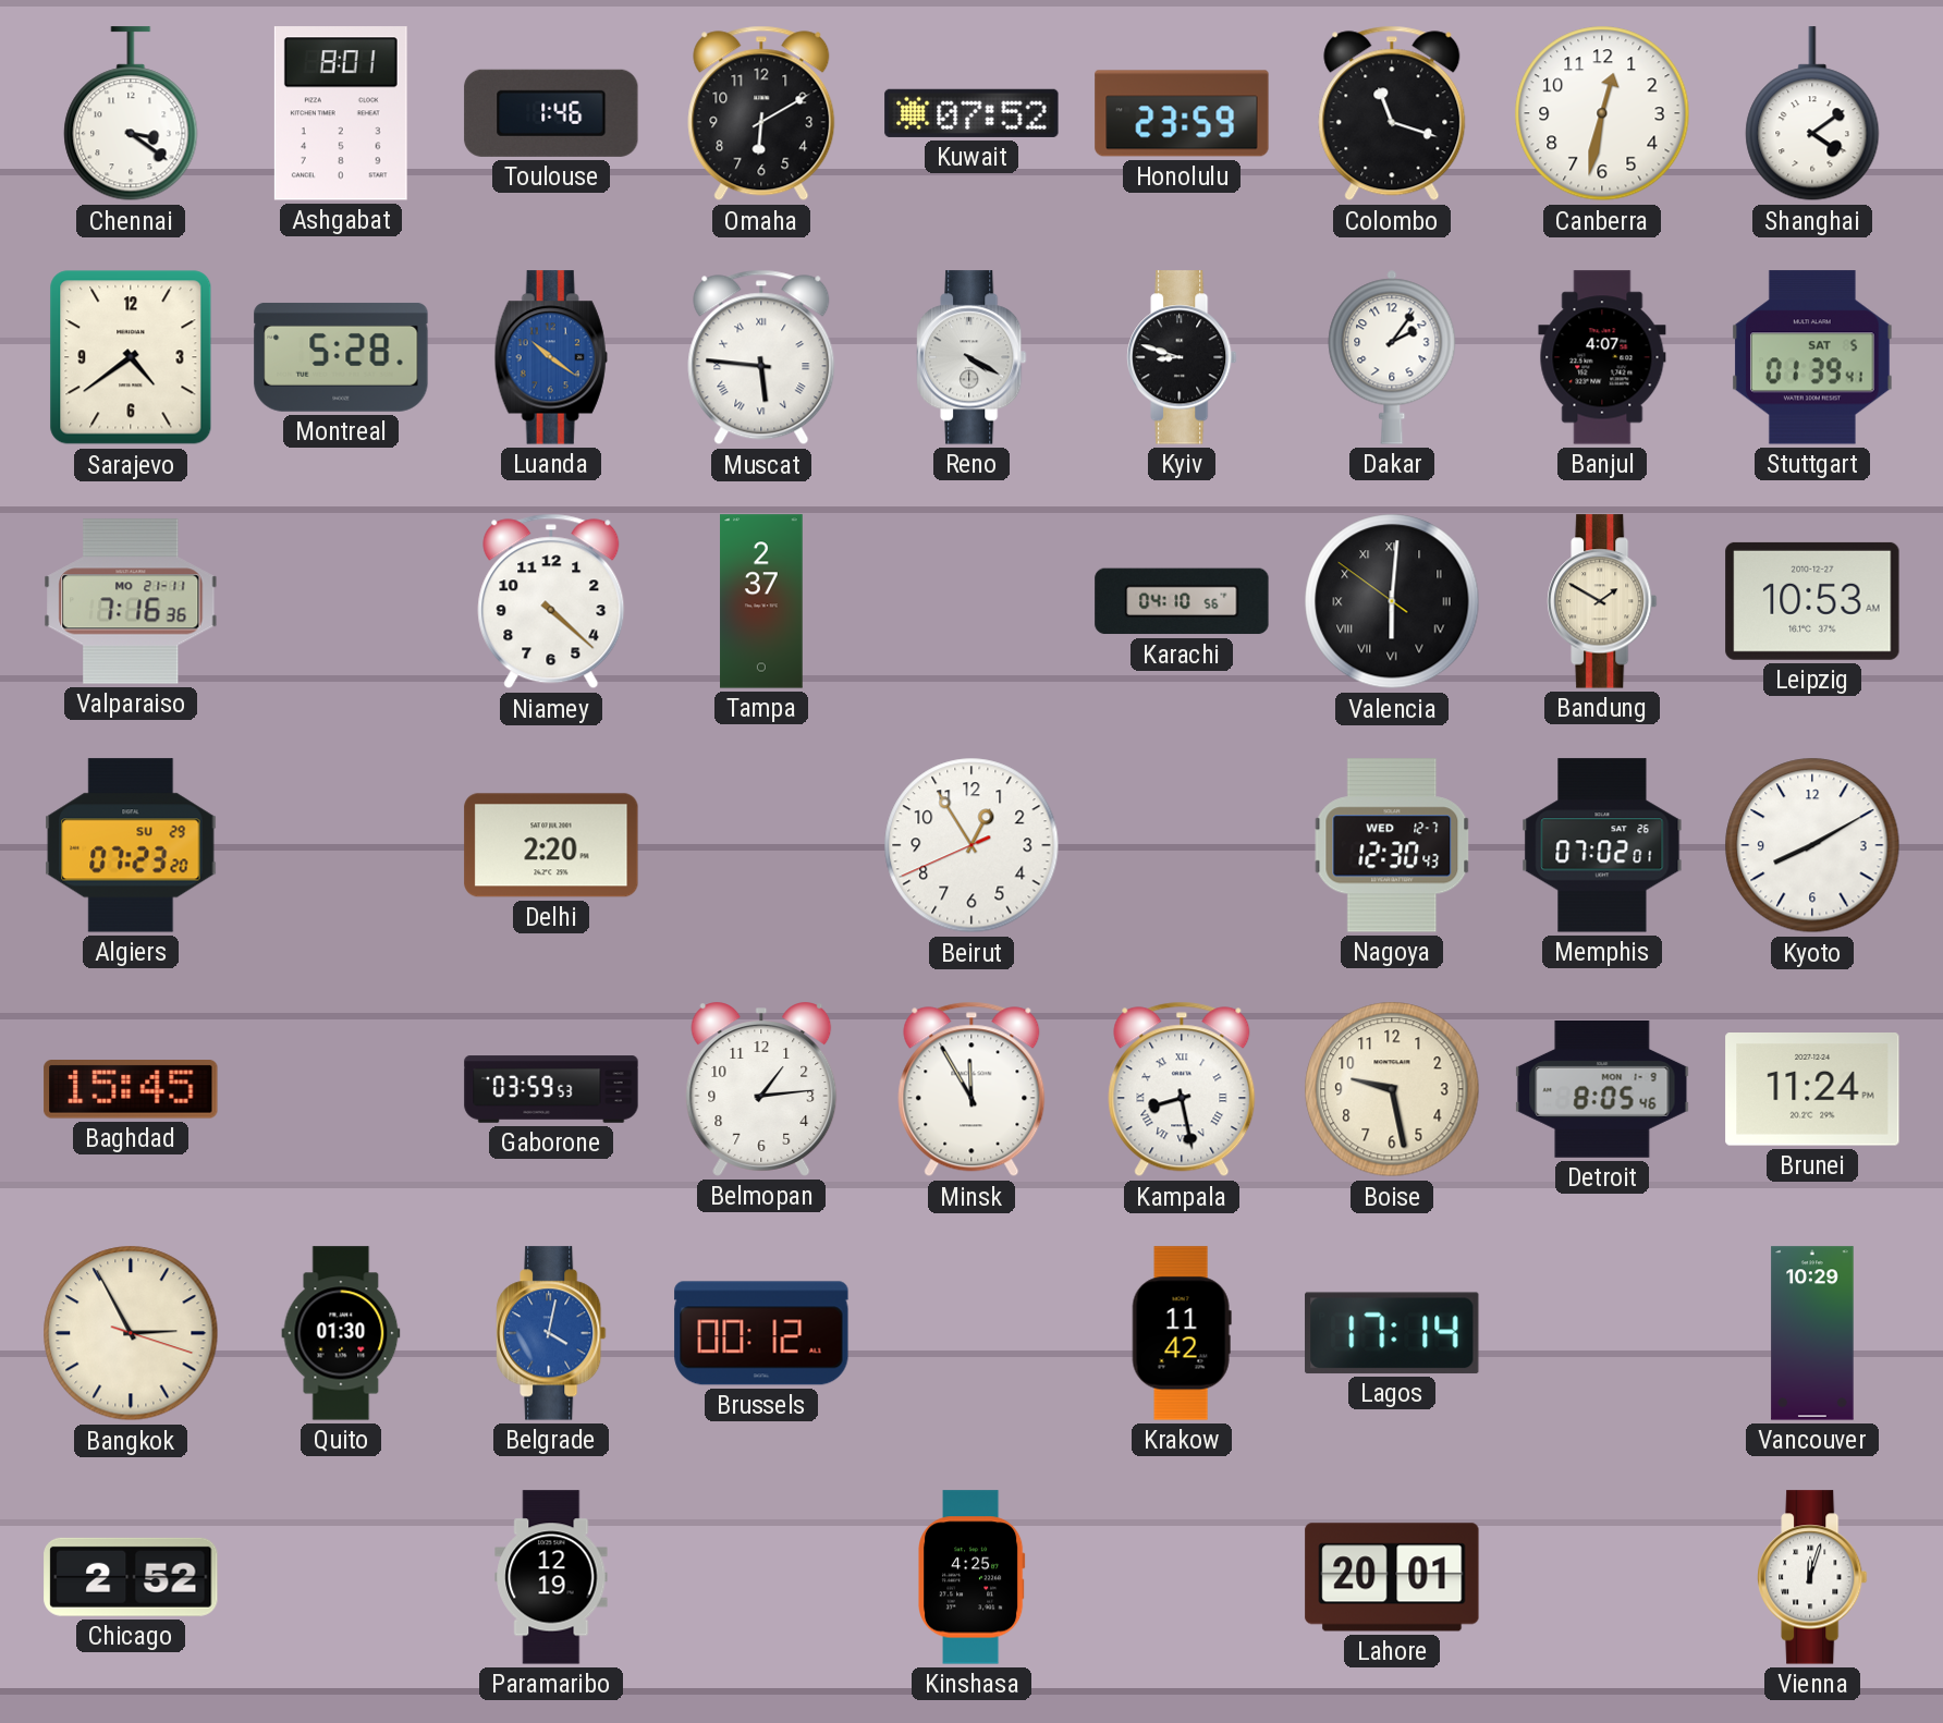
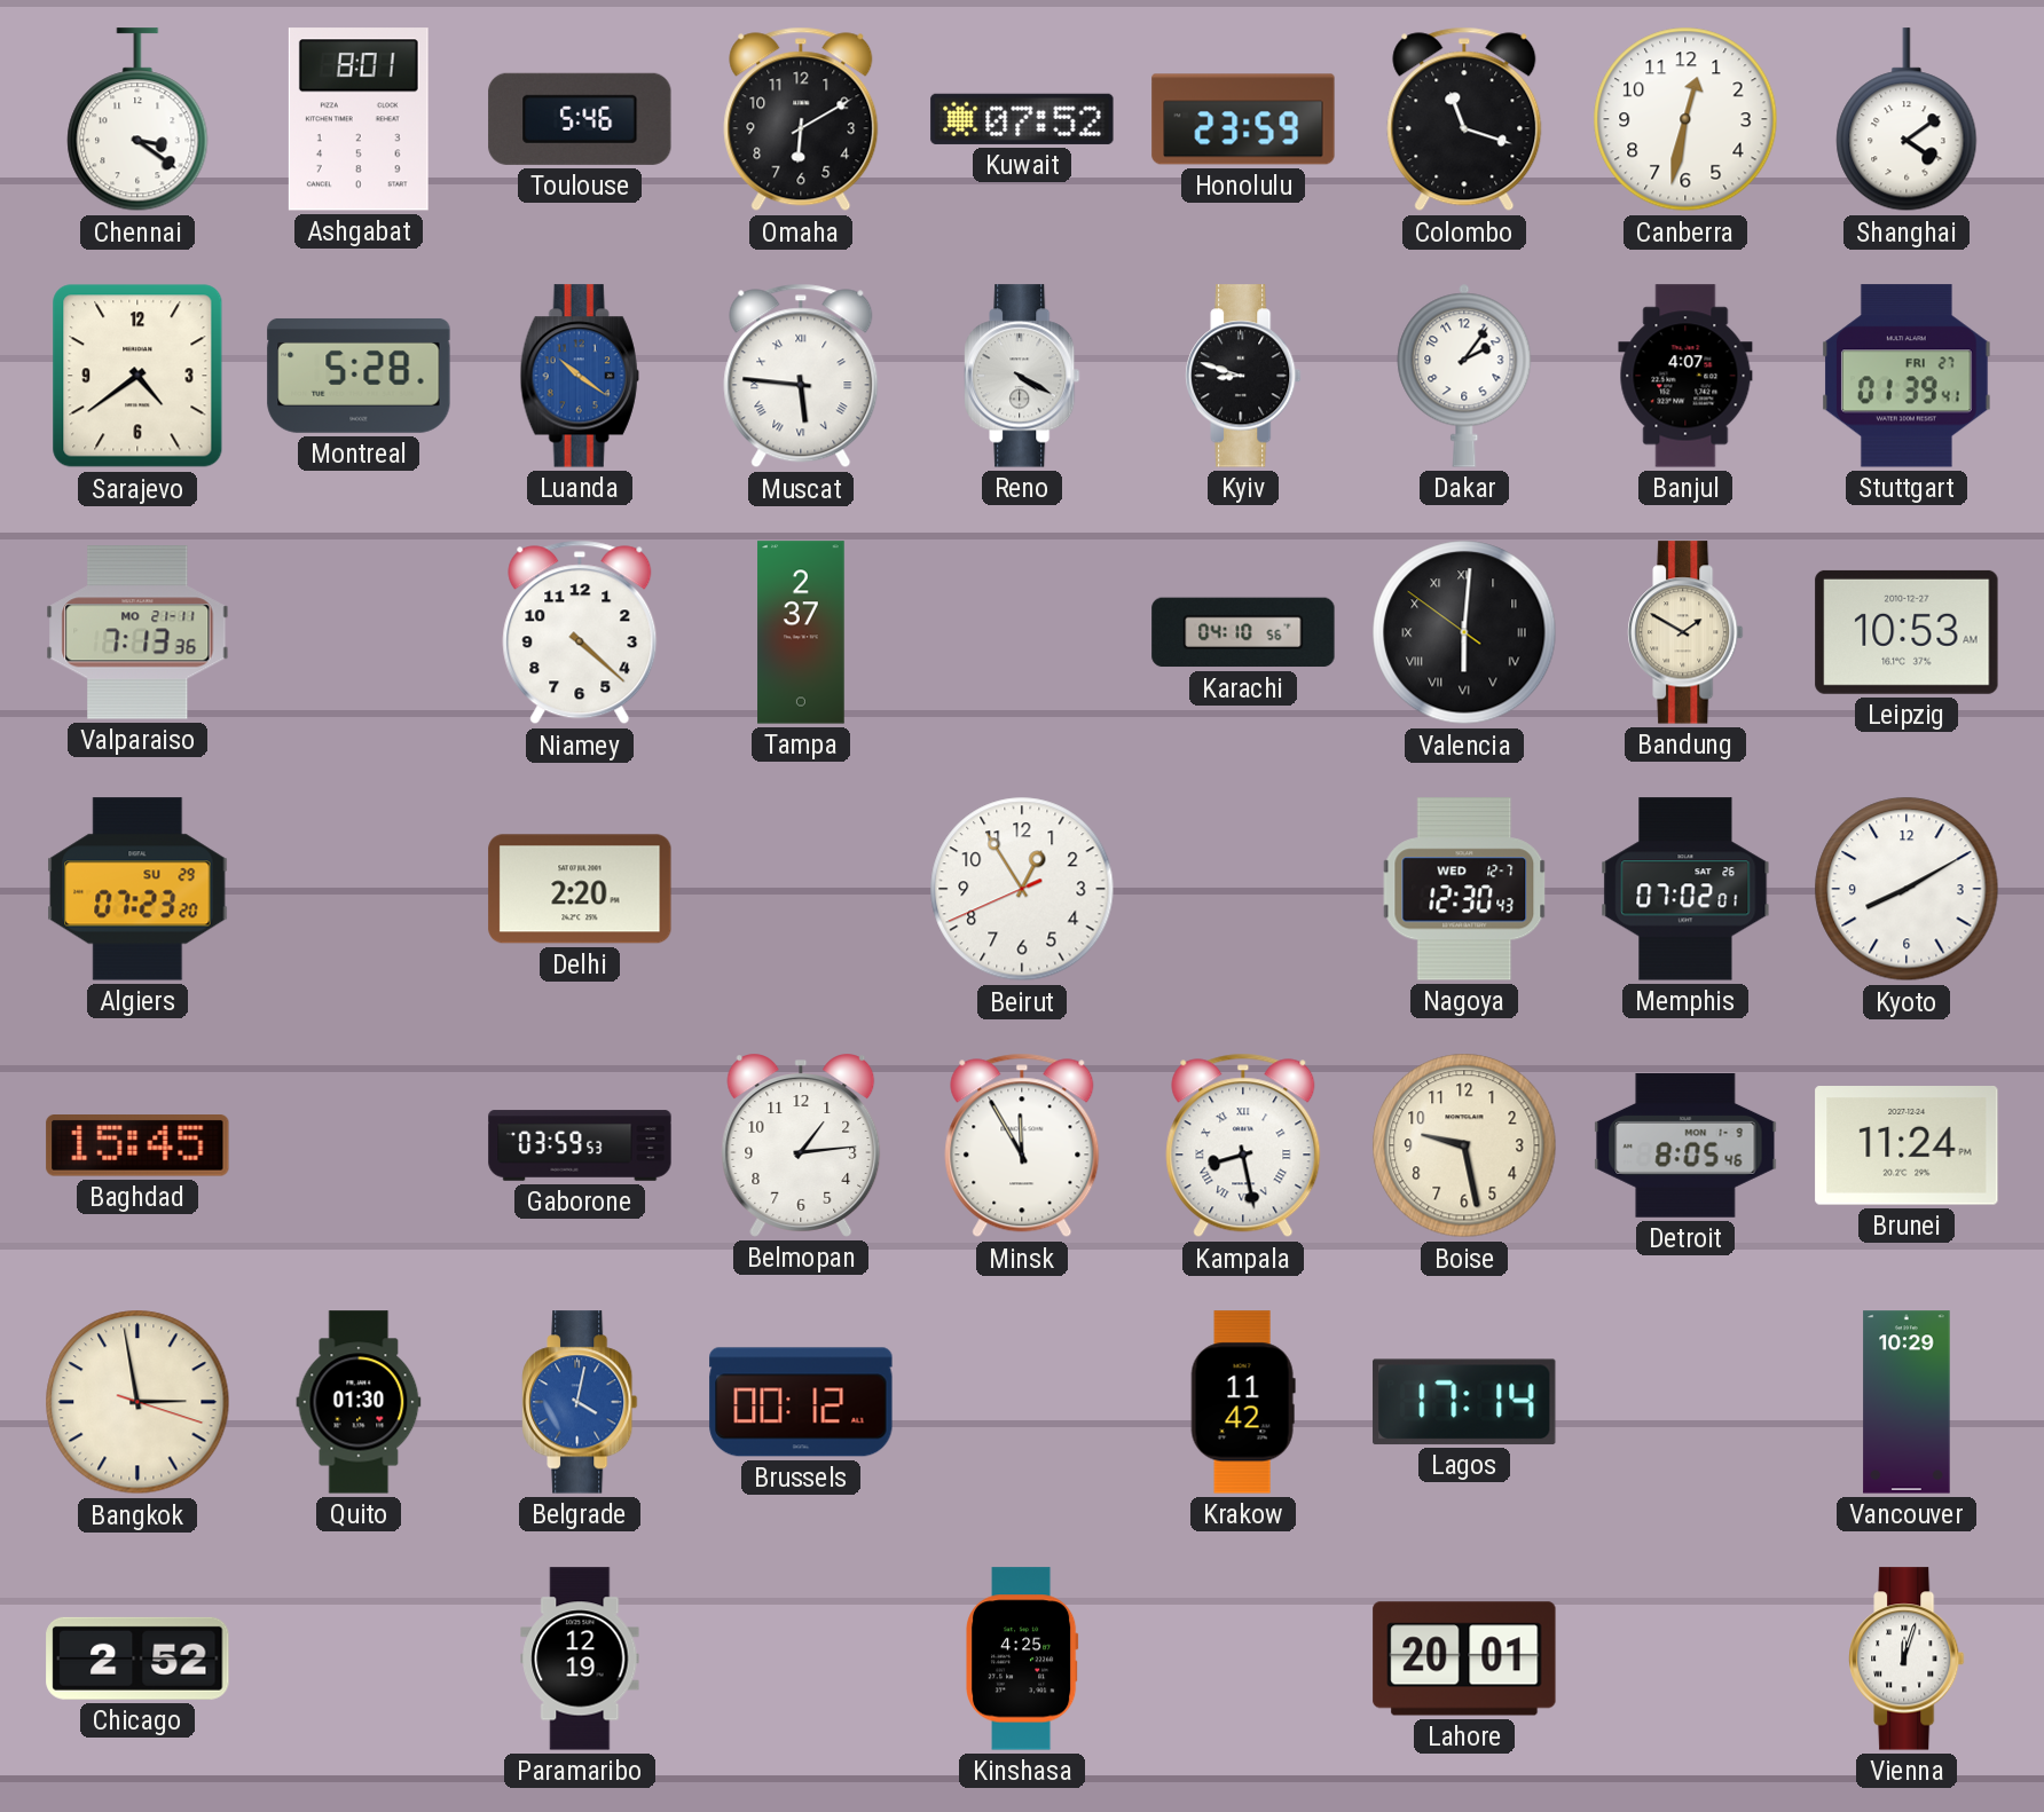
Toulouse: 1:46 -> 5:46
Stuttgart date: SAT 5 -> FRI 27
Valparaiso: 7:16 -> 7:13
Bangkok: 2:55 -> 2:58
